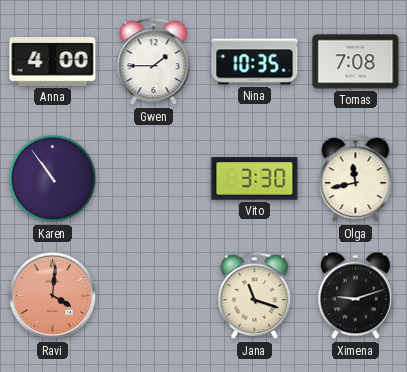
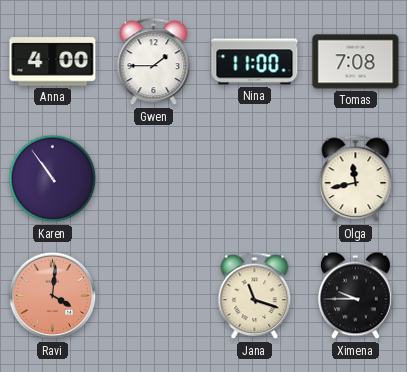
Nina: 10:35 -> 11:00
Vito: 3:30 -> none
Ximena: 9:12 -> 9:45
